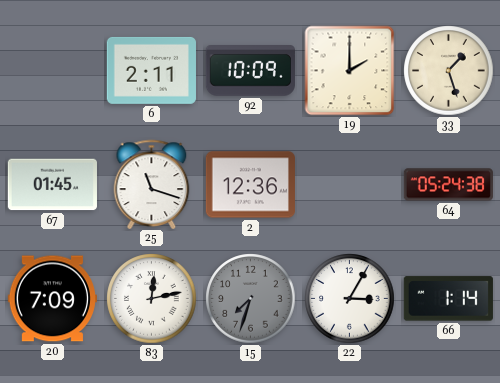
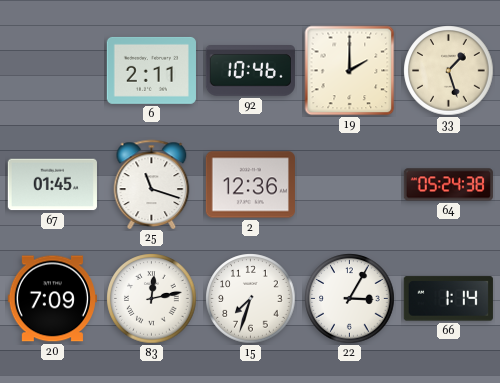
92: 10:09 -> 10:46
15 dial: grey -> white
